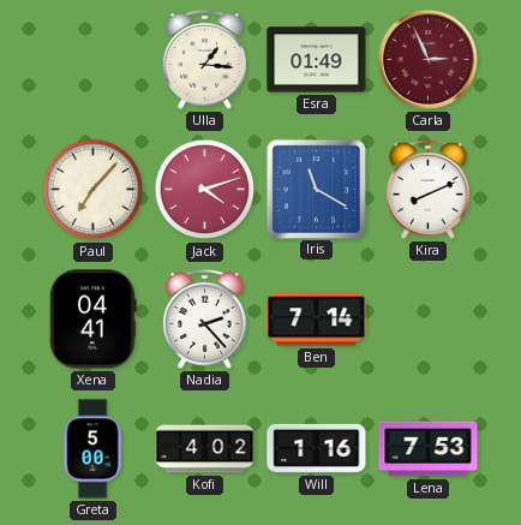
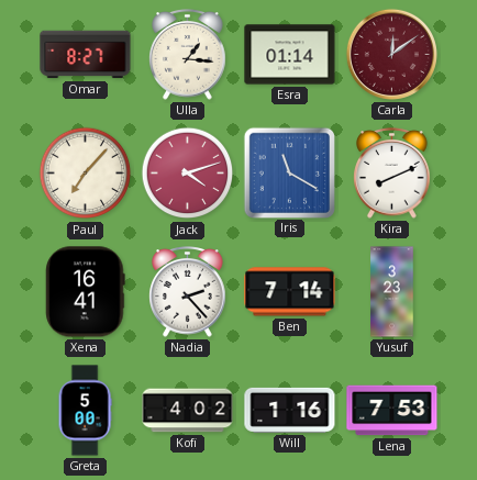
Omar: none -> 8:27
Esra: 01:49 -> 01:14
Carla: 2:56 -> 12:09
Xena: 04:41 -> 16:41
Yusuf: none -> 3:23
